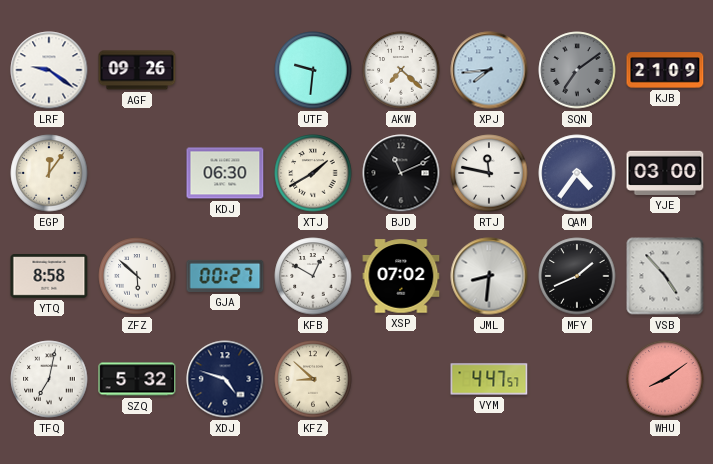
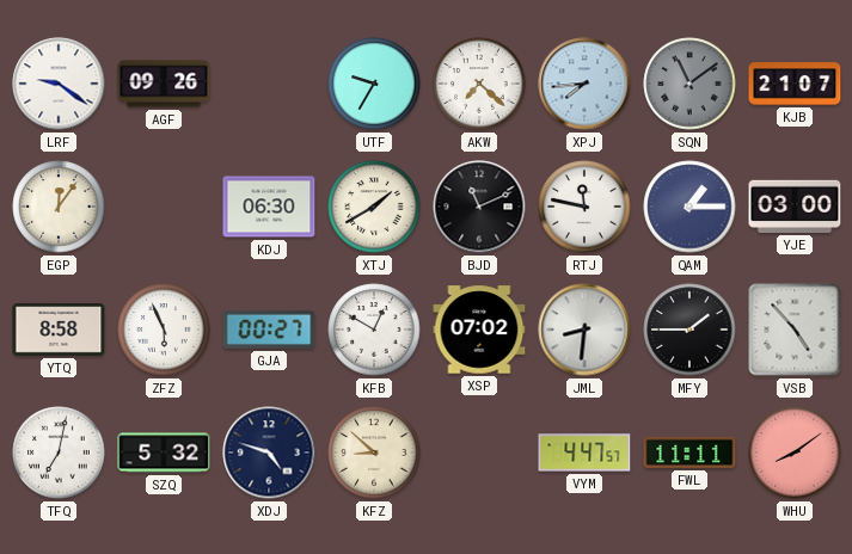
UTF: 9:31 -> 9:35
SQN: 7:09 -> 11:09
KJB: 21:09 -> 21:07
QAM: 4:36 -> 1:15
ZFZ: 5:52 -> 5:56
MFY: 1:41 -> 1:45
FWL: none -> 11:11
